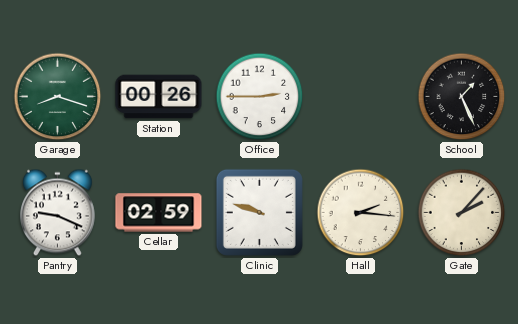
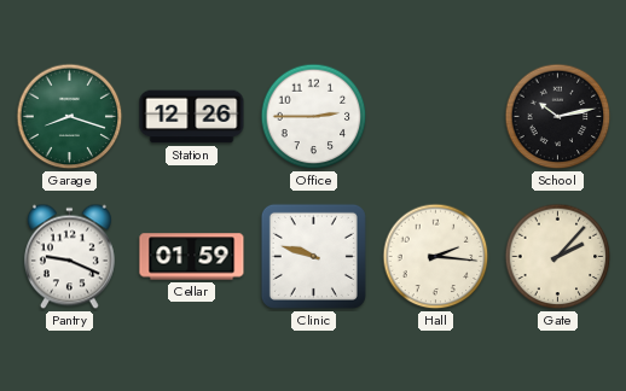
Station: 00:26 -> 12:26
School: 1:26 -> 10:13
Cellar: 02:59 -> 01:59
